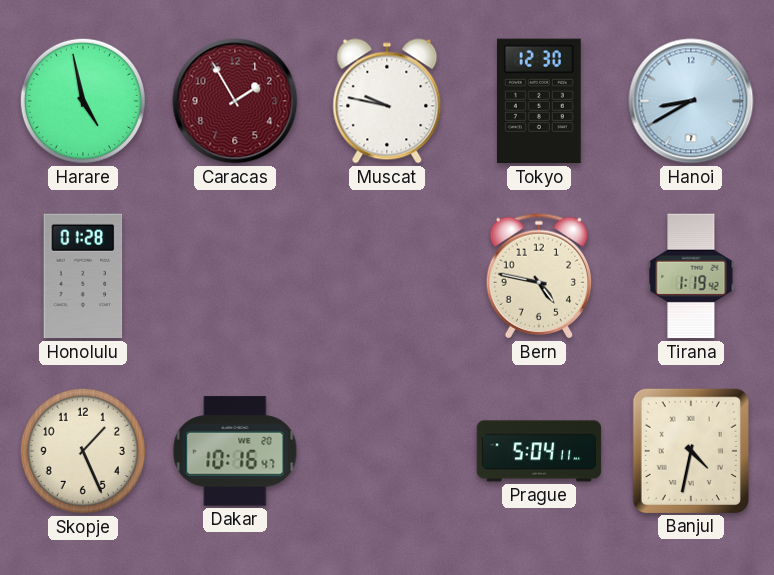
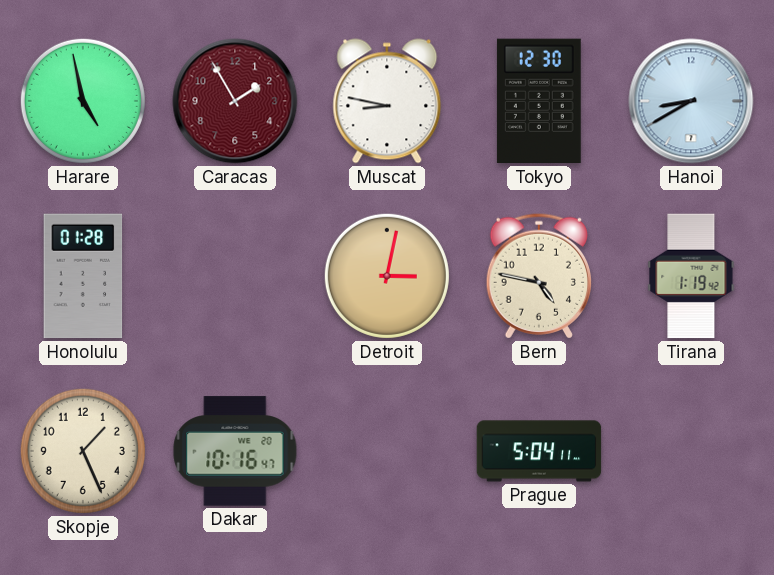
Muscat: 9:47 -> 8:47
Detroit: none -> 3:02
Banjul: 4:32 -> none
